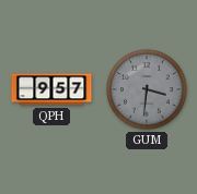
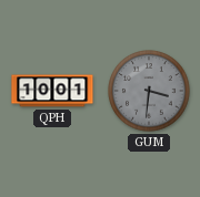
QPH: 9:57 -> 10:01
